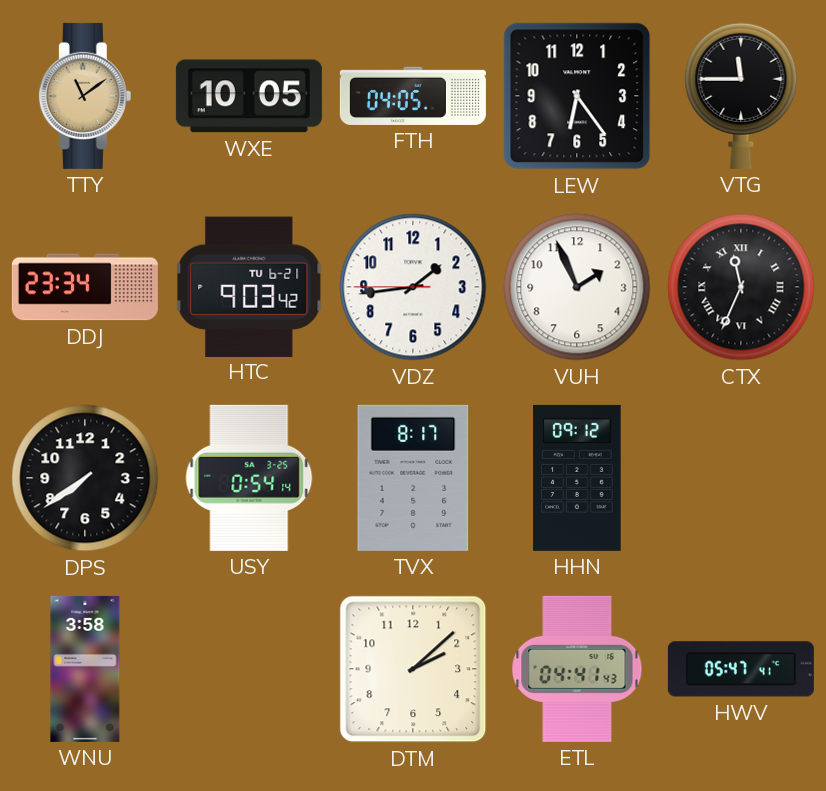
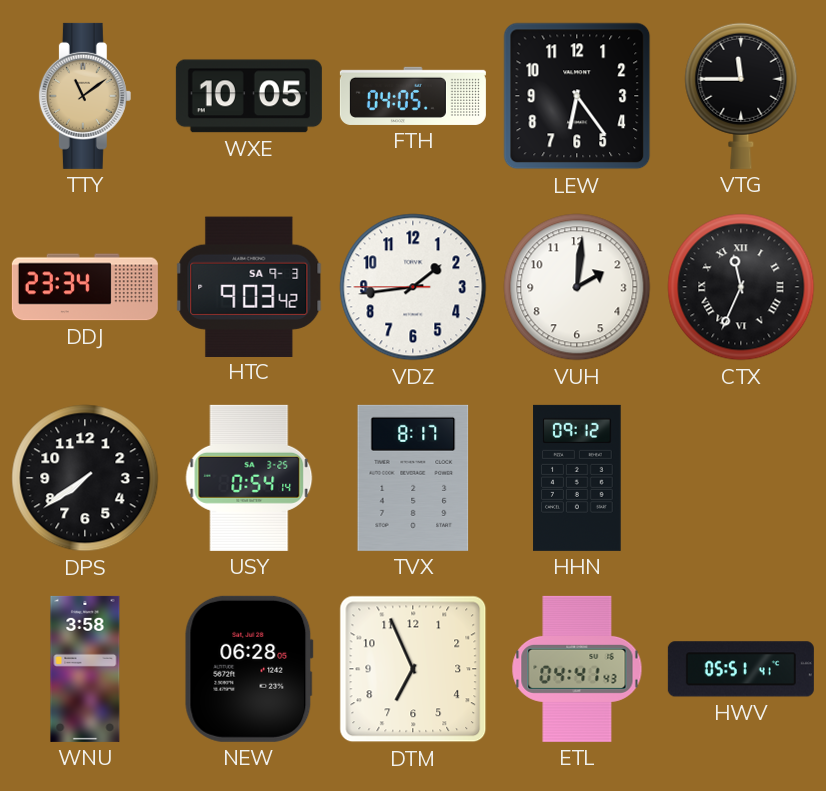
HTC date: TU 6-21 -> SA 9-3
VUH: 1:56 -> 2:01
NEW: none -> 06:28
DTM: 2:08 -> 6:56
HWV: 05:47 -> 05:51
